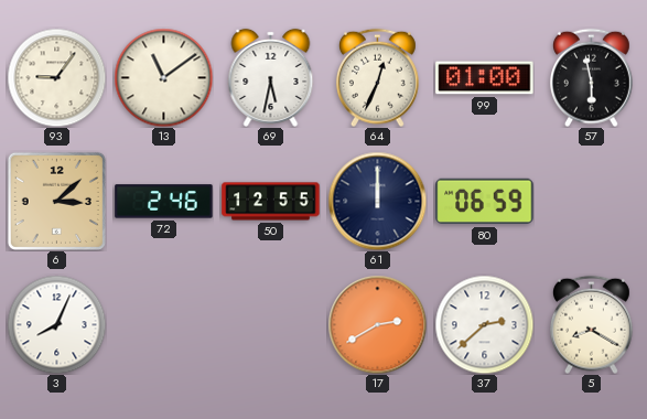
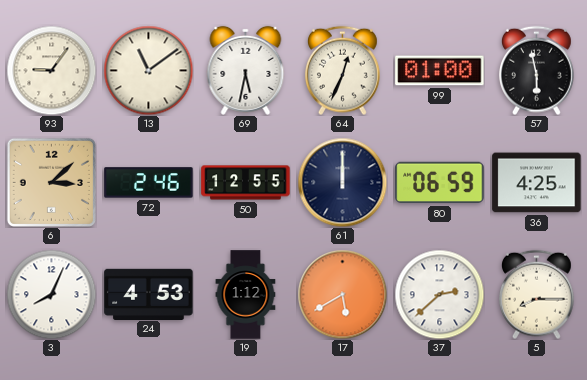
36: none -> 4:25
24: none -> 4:53
19: none -> 1:12
17: 2:40 -> 5:40
5: 8:20 -> 8:15
